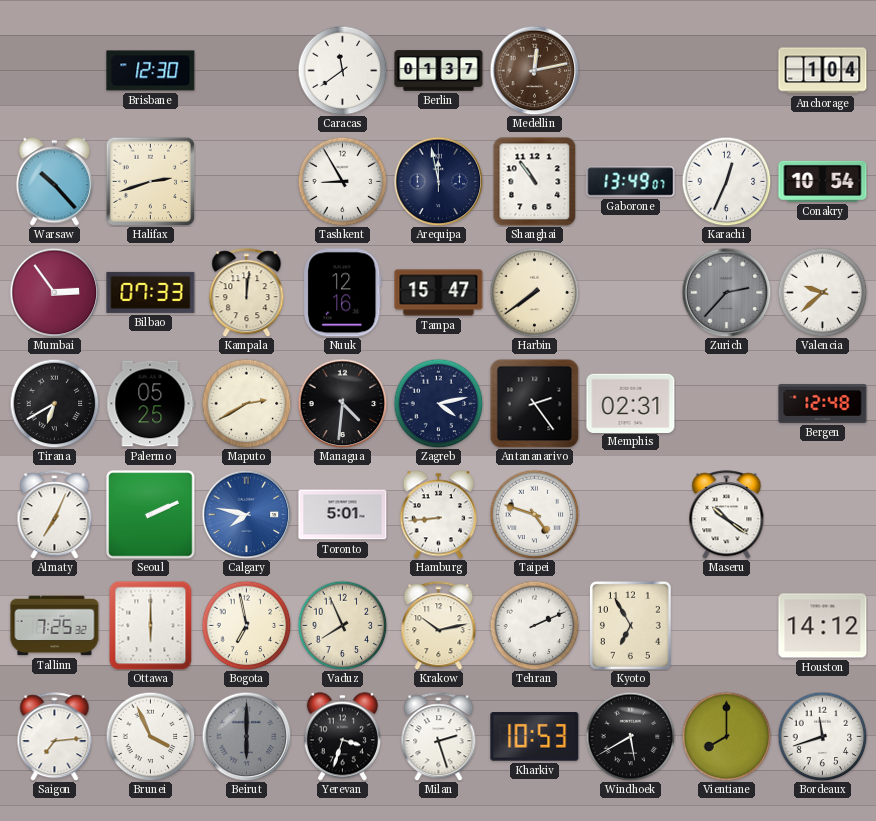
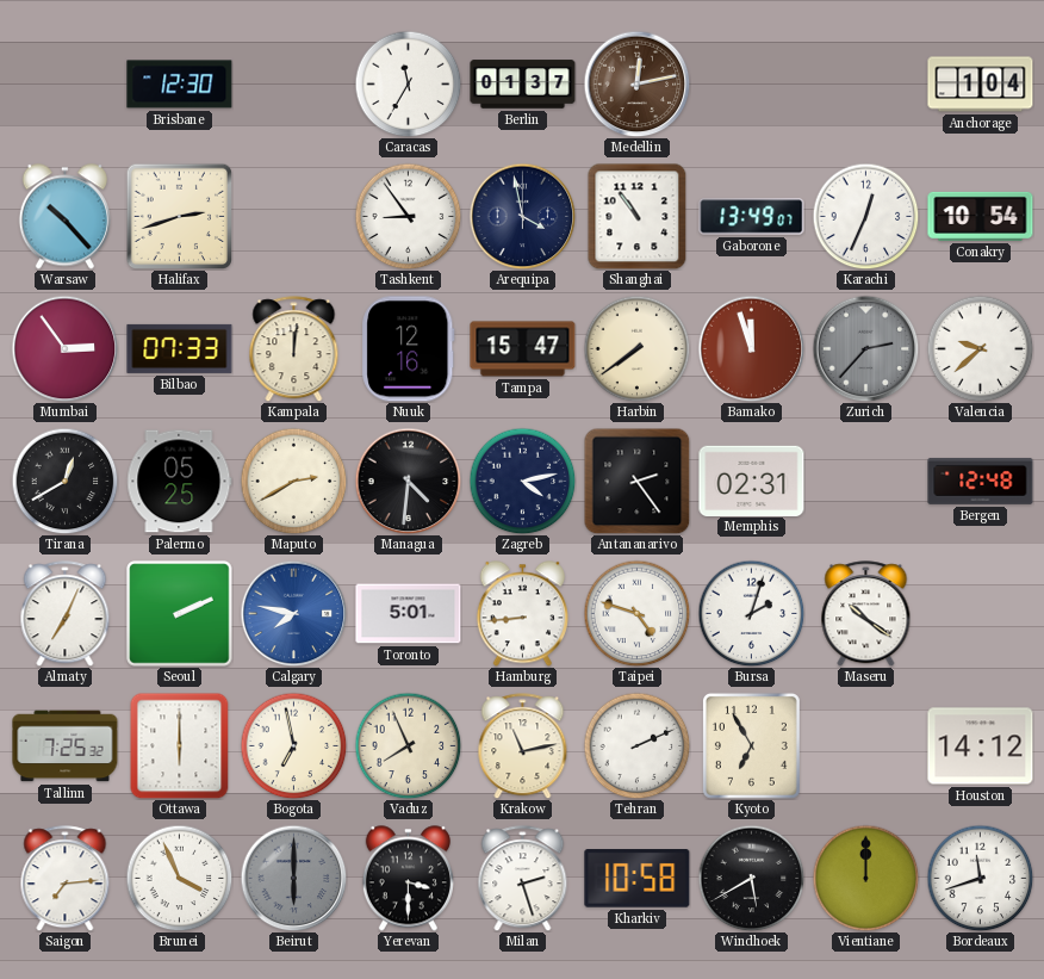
Caracas: 11:39 -> 11:35
Tashkent: 8:55 -> 8:54
Arequipa: 11:58 -> 3:58
Bamako: none -> 11:57
Tirana: 6:40 -> 12:40
Bursa: none -> 2:03
Krakow: 10:13 -> 11:13
Yerevan: 3:33 -> 3:30
Kharkiv: 10:53 -> 10:58
Vientiane: 8:00 -> 12:00
